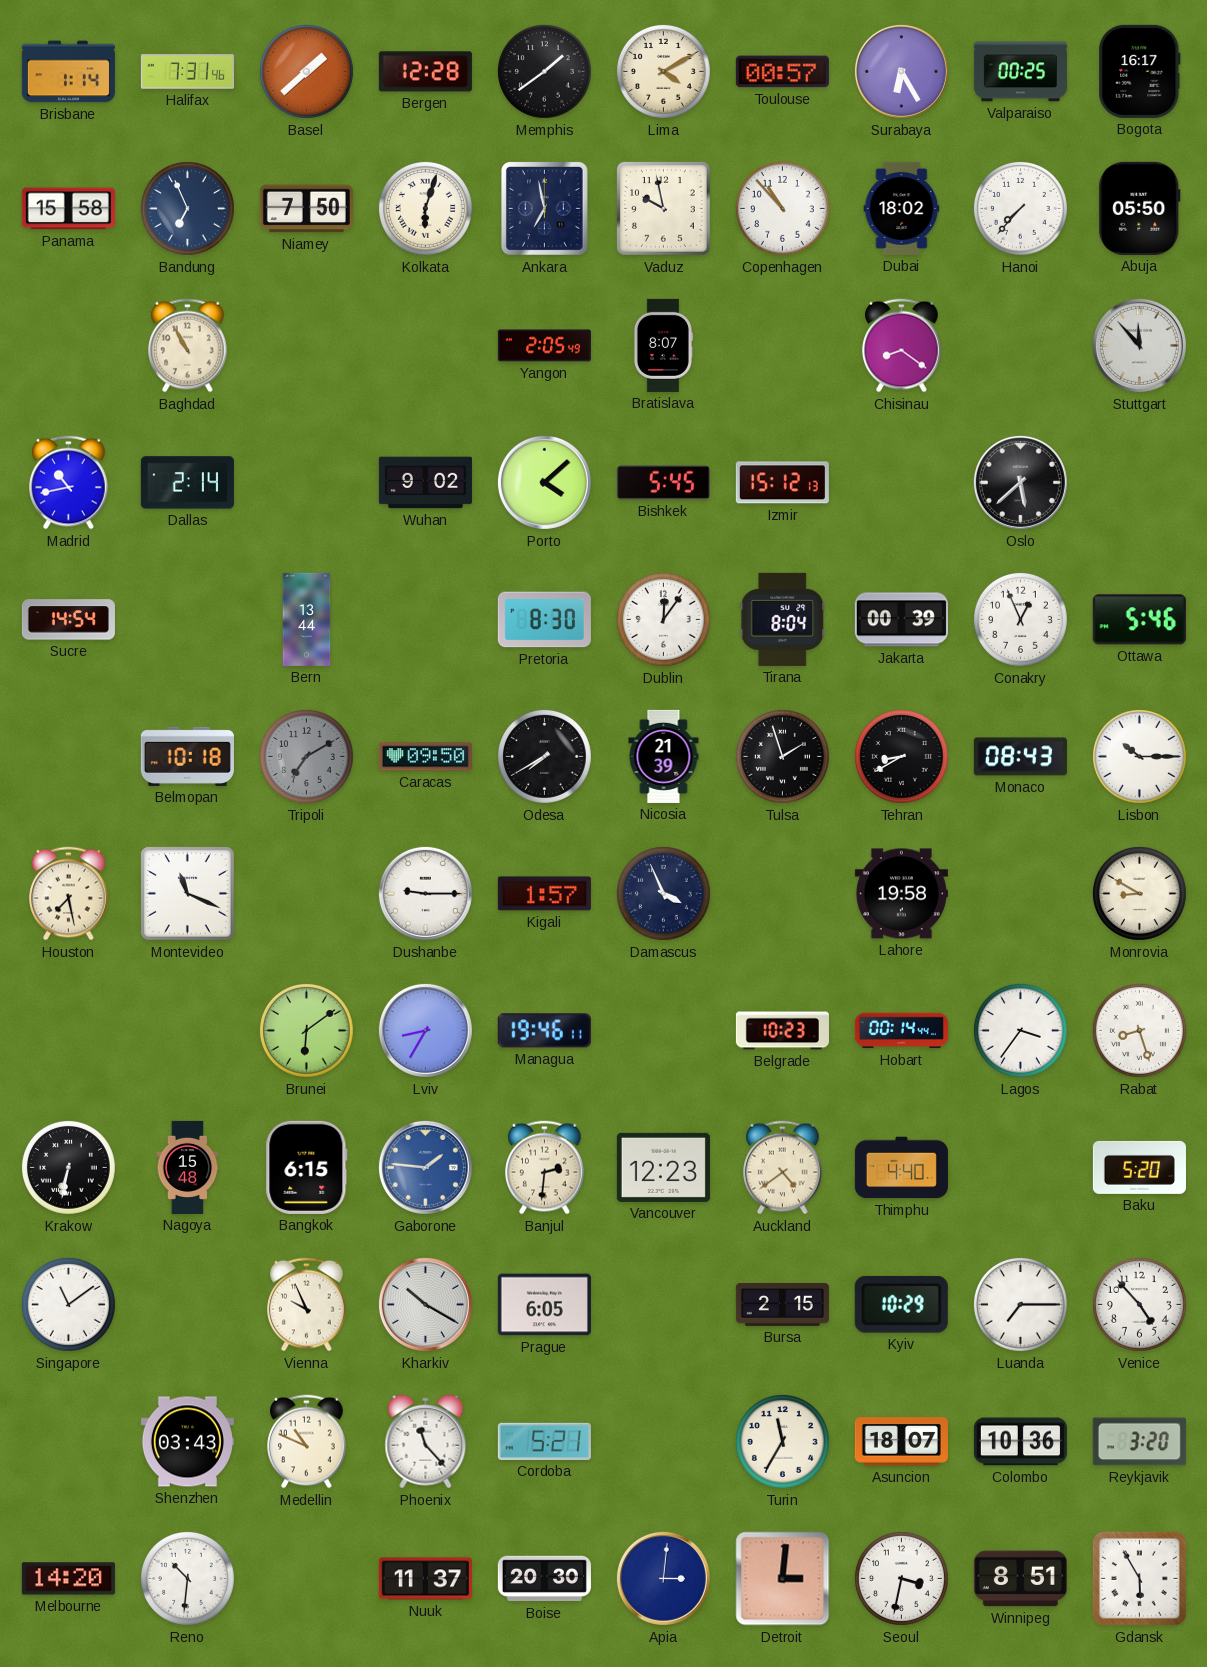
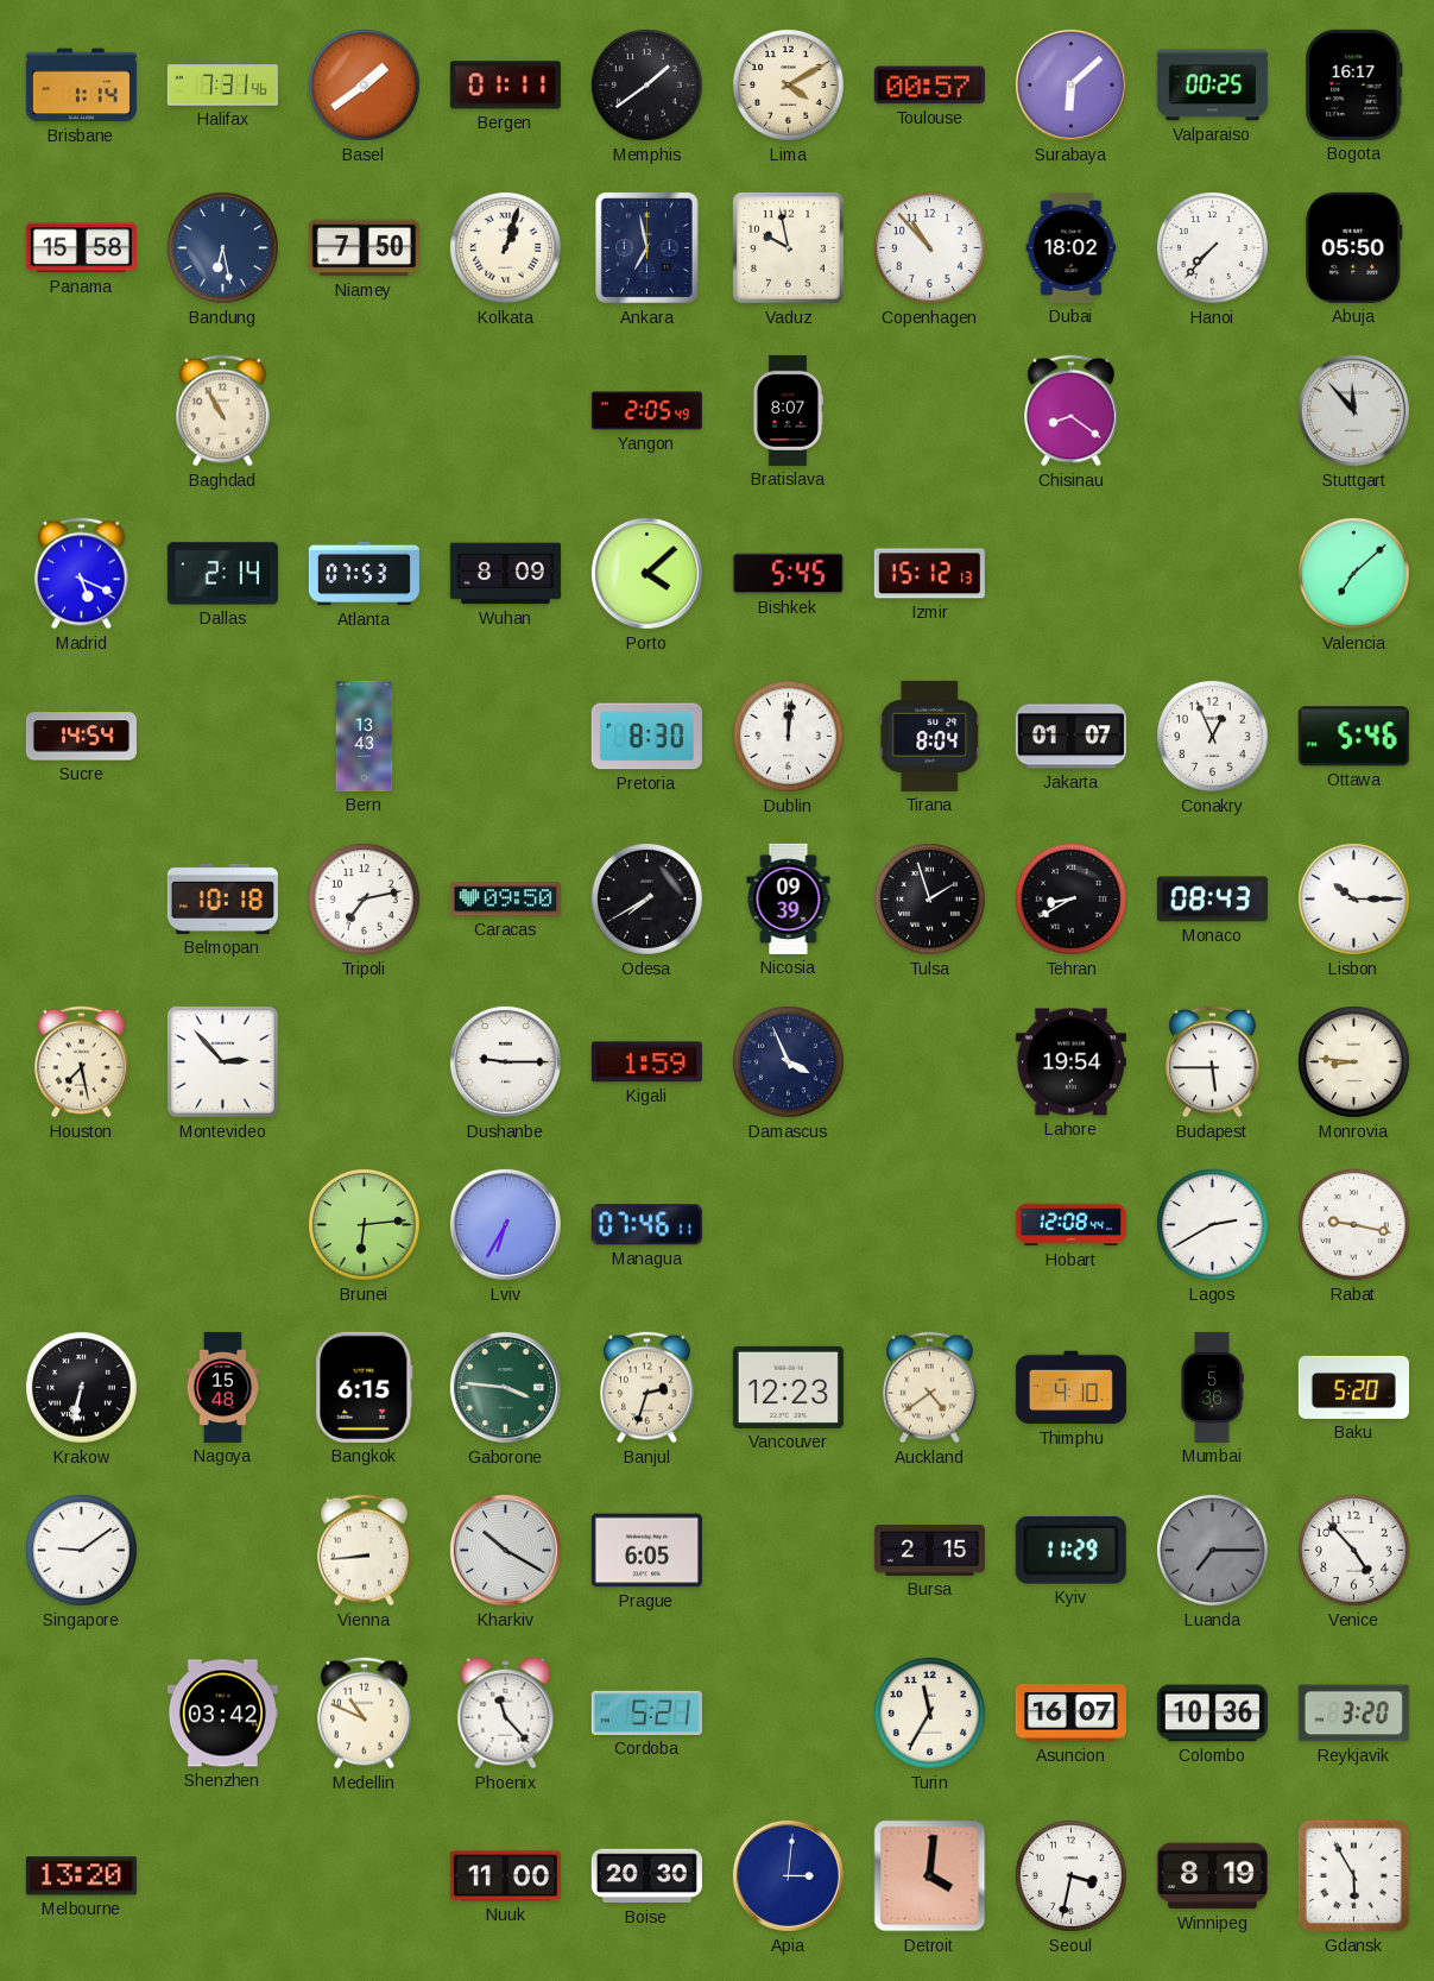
Basel: 1:38 -> 1:39
Bergen: 12:28 -> 01:11
Surabaya: 6:25 -> 6:08
Bandung: 6:56 -> 6:28
Kolkata: 6:03 -> 1:03
Madrid: 10:43 -> 5:19
Atlanta: none -> 07:53
Wuhan: 9:02 -> 8:09
Oslo: 5:38 -> none
Valencia: none -> 7:08
Bern: 13:44 -> 13:43
Dublin: 12:06 -> 12:01
Jakarta: 00:39 -> 01:07
Tripoli: 7:10 -> 7:13
Tripoli dial: grey -> white
Nicosia: 21:39 -> 09:39
Montevideo: 11:19 -> 2:53
Kigali: 1:57 -> 1:59
Lahore: 19:58 -> 19:54
Budapest: none -> 5:45
Monrovia: 8:50 -> 8:46
Brunei: 6:09 -> 6:14
Lviv: 8:35 -> 6:35
Managua: 19:46 -> 07:46
Belgrade: 10:23 -> none
Hobart: 00:14 -> 12:08
Lagos: 3:36 -> 2:40
Rabat: 8:27 -> 9:17
Gaborone: 1:46 -> 3:46
Gaborone dial: blue -> green
Banjul: 2:31 -> 2:33
Thimphu: 4:40 -> 4:10
Mumbai: none -> 5:36
Singapore: 11:09 -> 9:09
Vienna: 9:56 -> 8:44
Kyiv: 10:29 -> 11:29
Luanda dial: white -> grey
Shenzhen: 03:43 -> 03:42
Asuncion: 18:07 -> 16:07
Melbourne: 14:20 -> 13:20
Reno: 10:31 -> none
Nuuk: 11:37 -> 11:00
Detroit: 3:01 -> 4:01
Winnipeg: 8:51 -> 8:19
